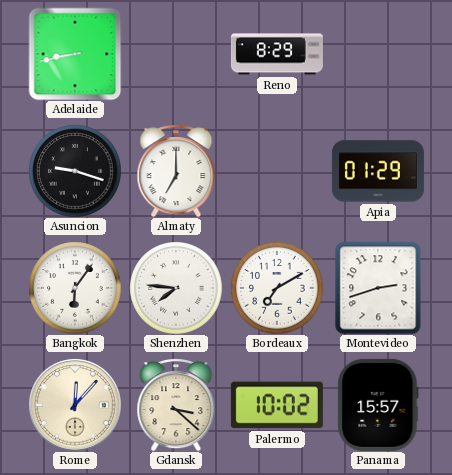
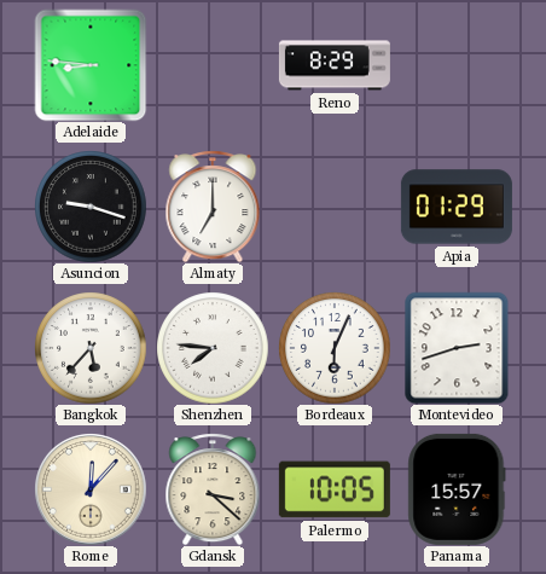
Adelaide: 8:43 -> 8:46
Bangkok: 6:06 -> 5:37
Bordeaux: 7:10 -> 6:04
Palermo: 10:02 -> 10:05
